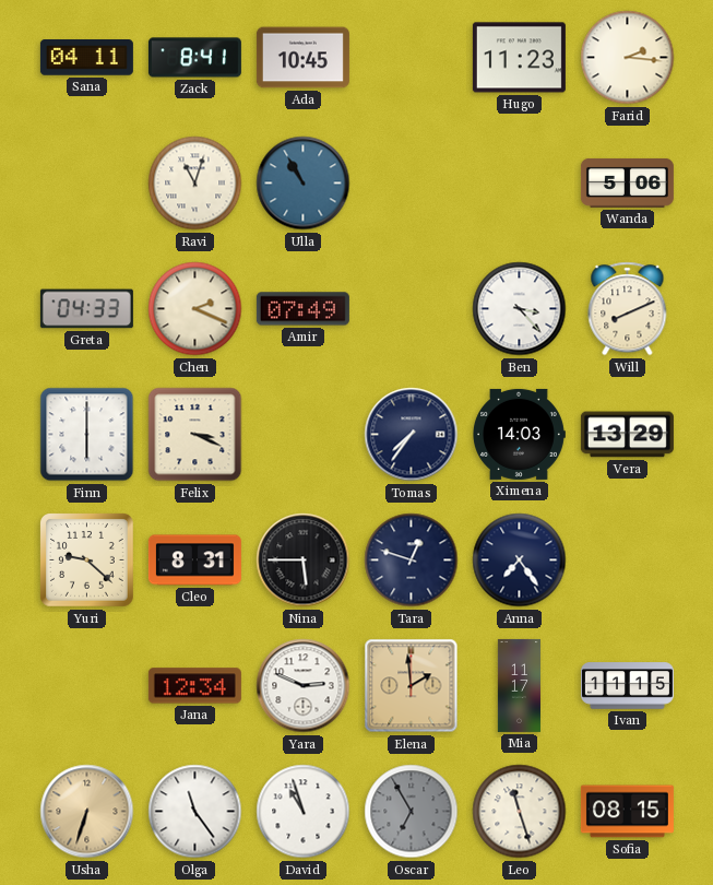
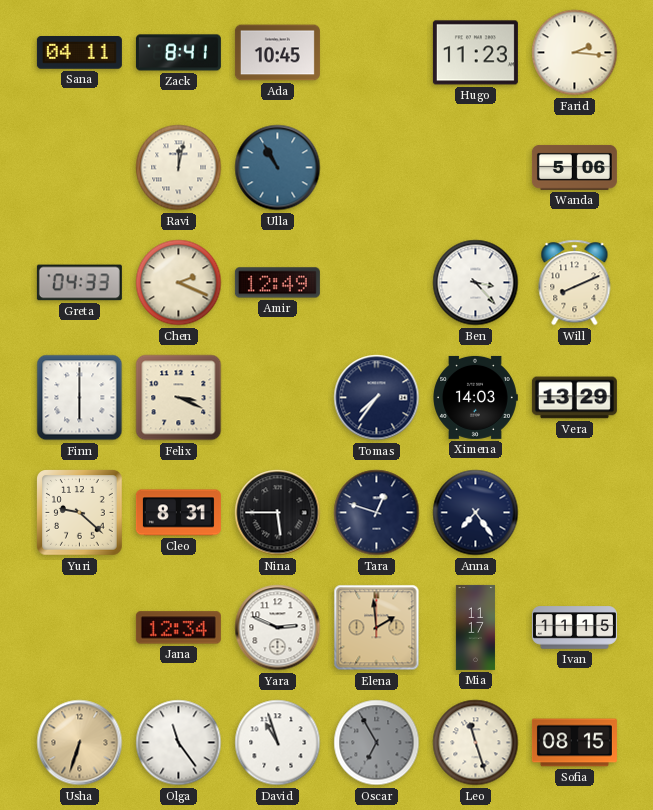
Ravi: 11:03 -> 12:02
Amir: 07:49 -> 12:49
